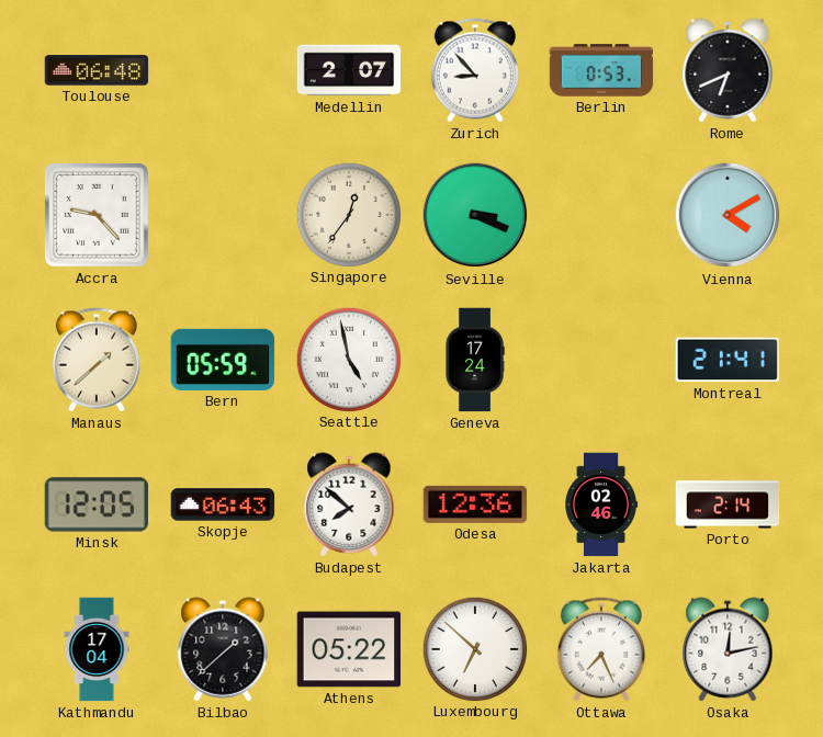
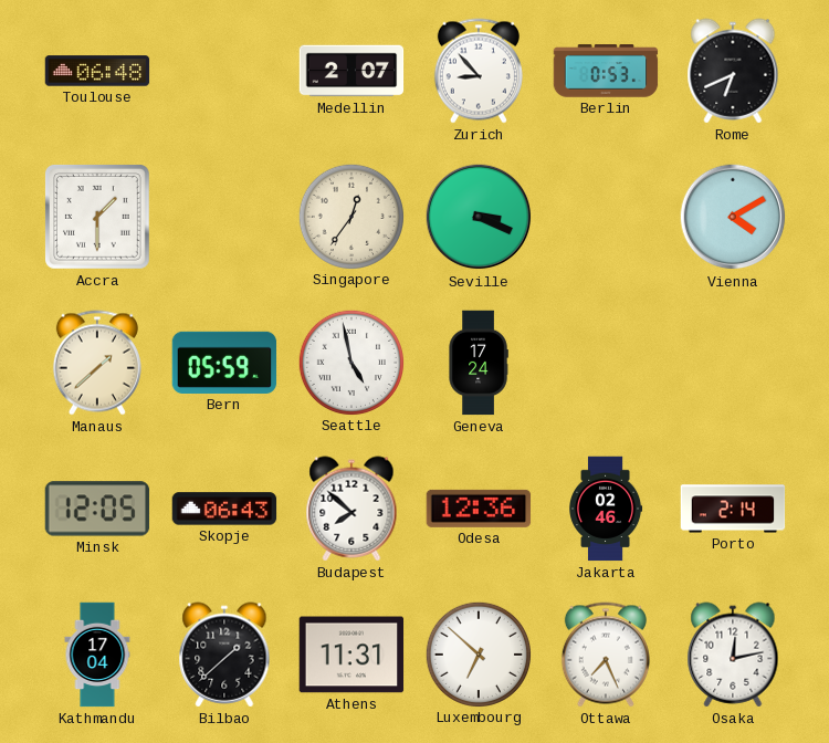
Accra: 9:23 -> 1:30
Montreal: 21:41 -> none
Athens: 05:22 -> 11:31
